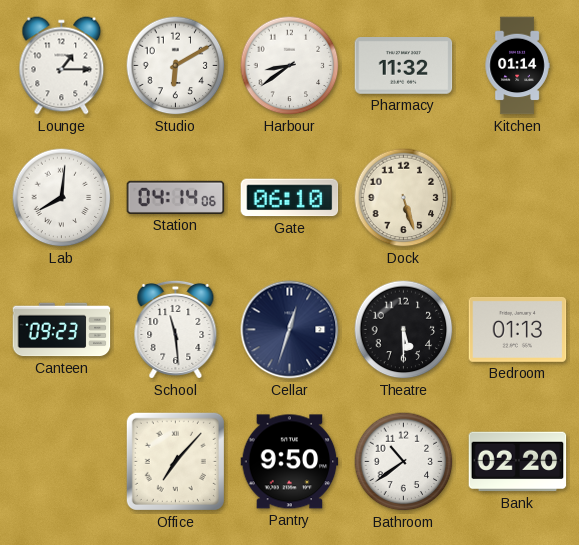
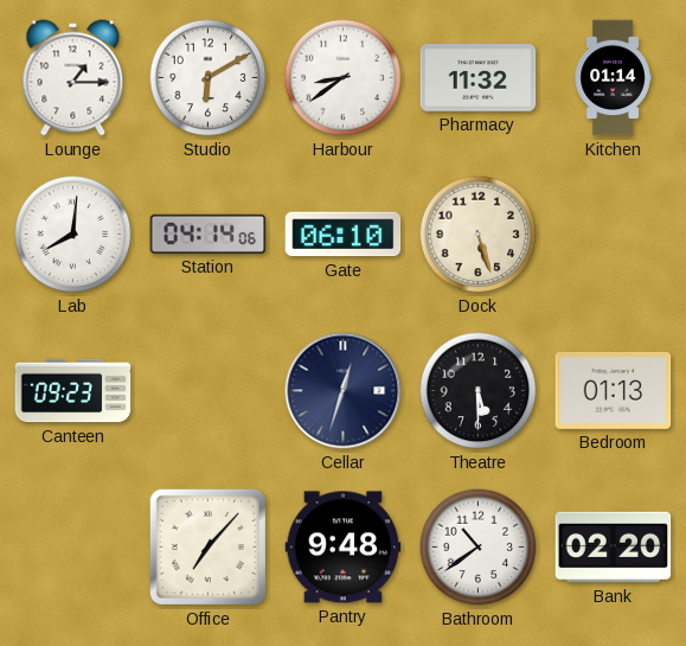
School: 11:29 -> none
Pantry: 9:50 -> 9:48
